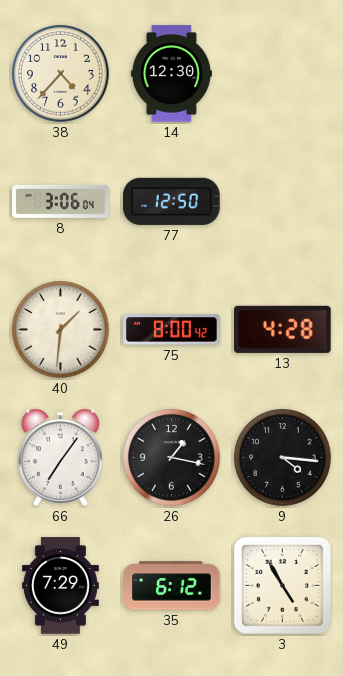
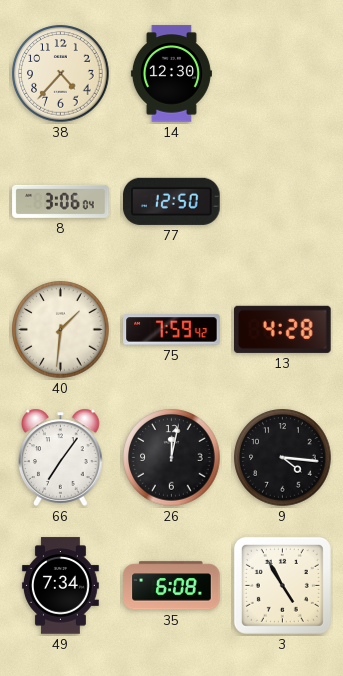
75: 8:00 -> 7:59
26: 1:17 -> 12:02
49: 7:29 -> 7:34
35: 6:12 -> 6:08
